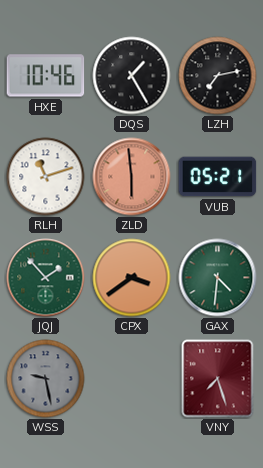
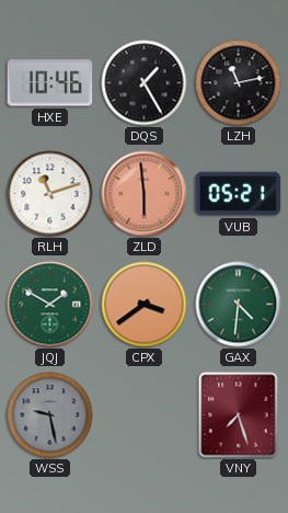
LZH: 7:13 -> 11:13
JQJ: 1:53 -> 1:50
